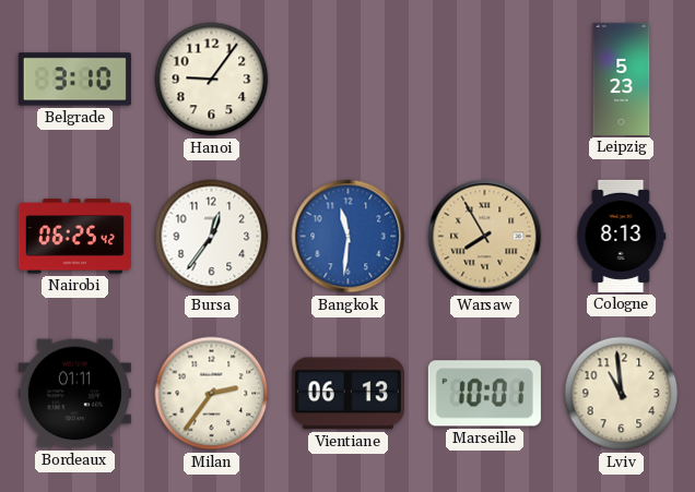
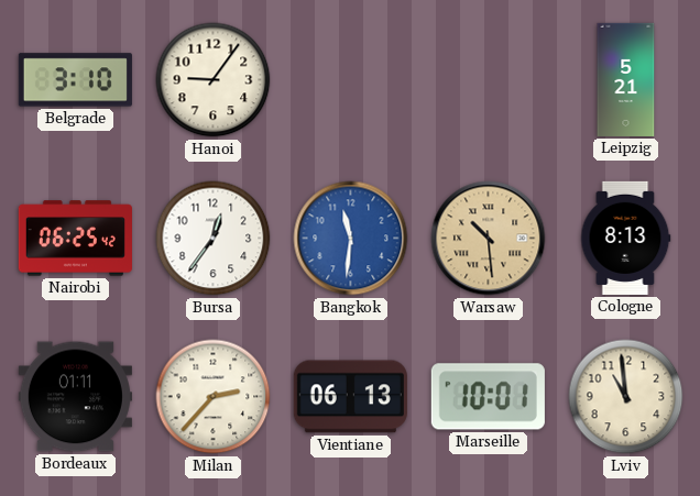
Leipzig: 5:23 -> 5:21
Warsaw: 7:55 -> 10:29
Milan: 2:36 -> 2:37
